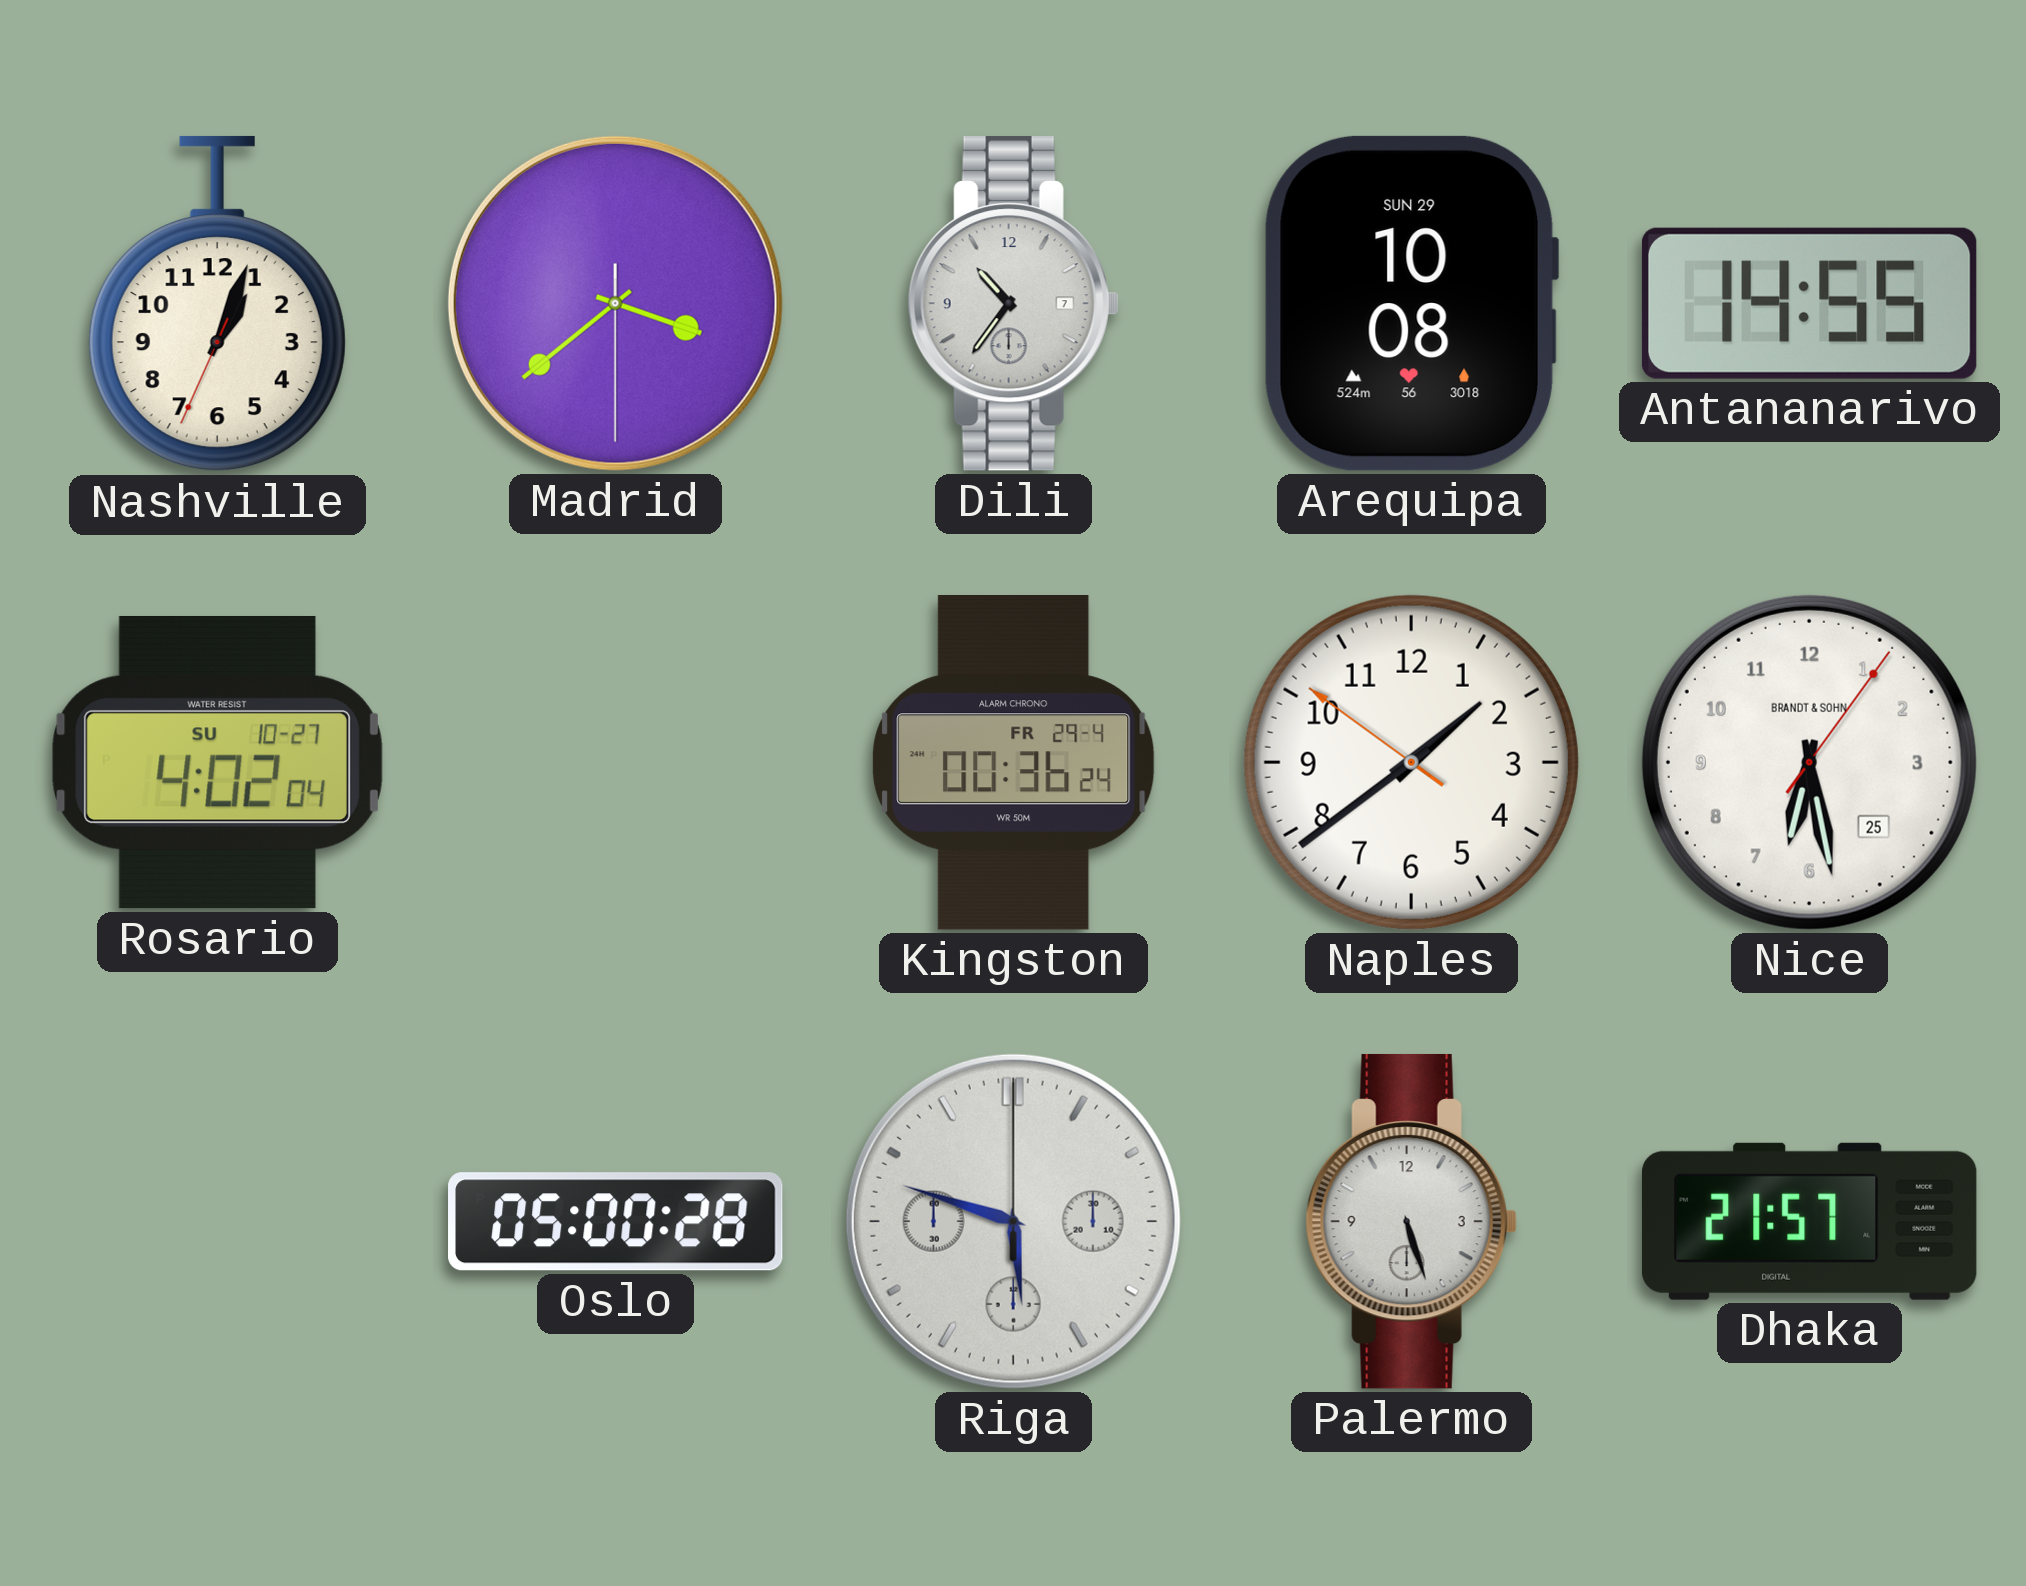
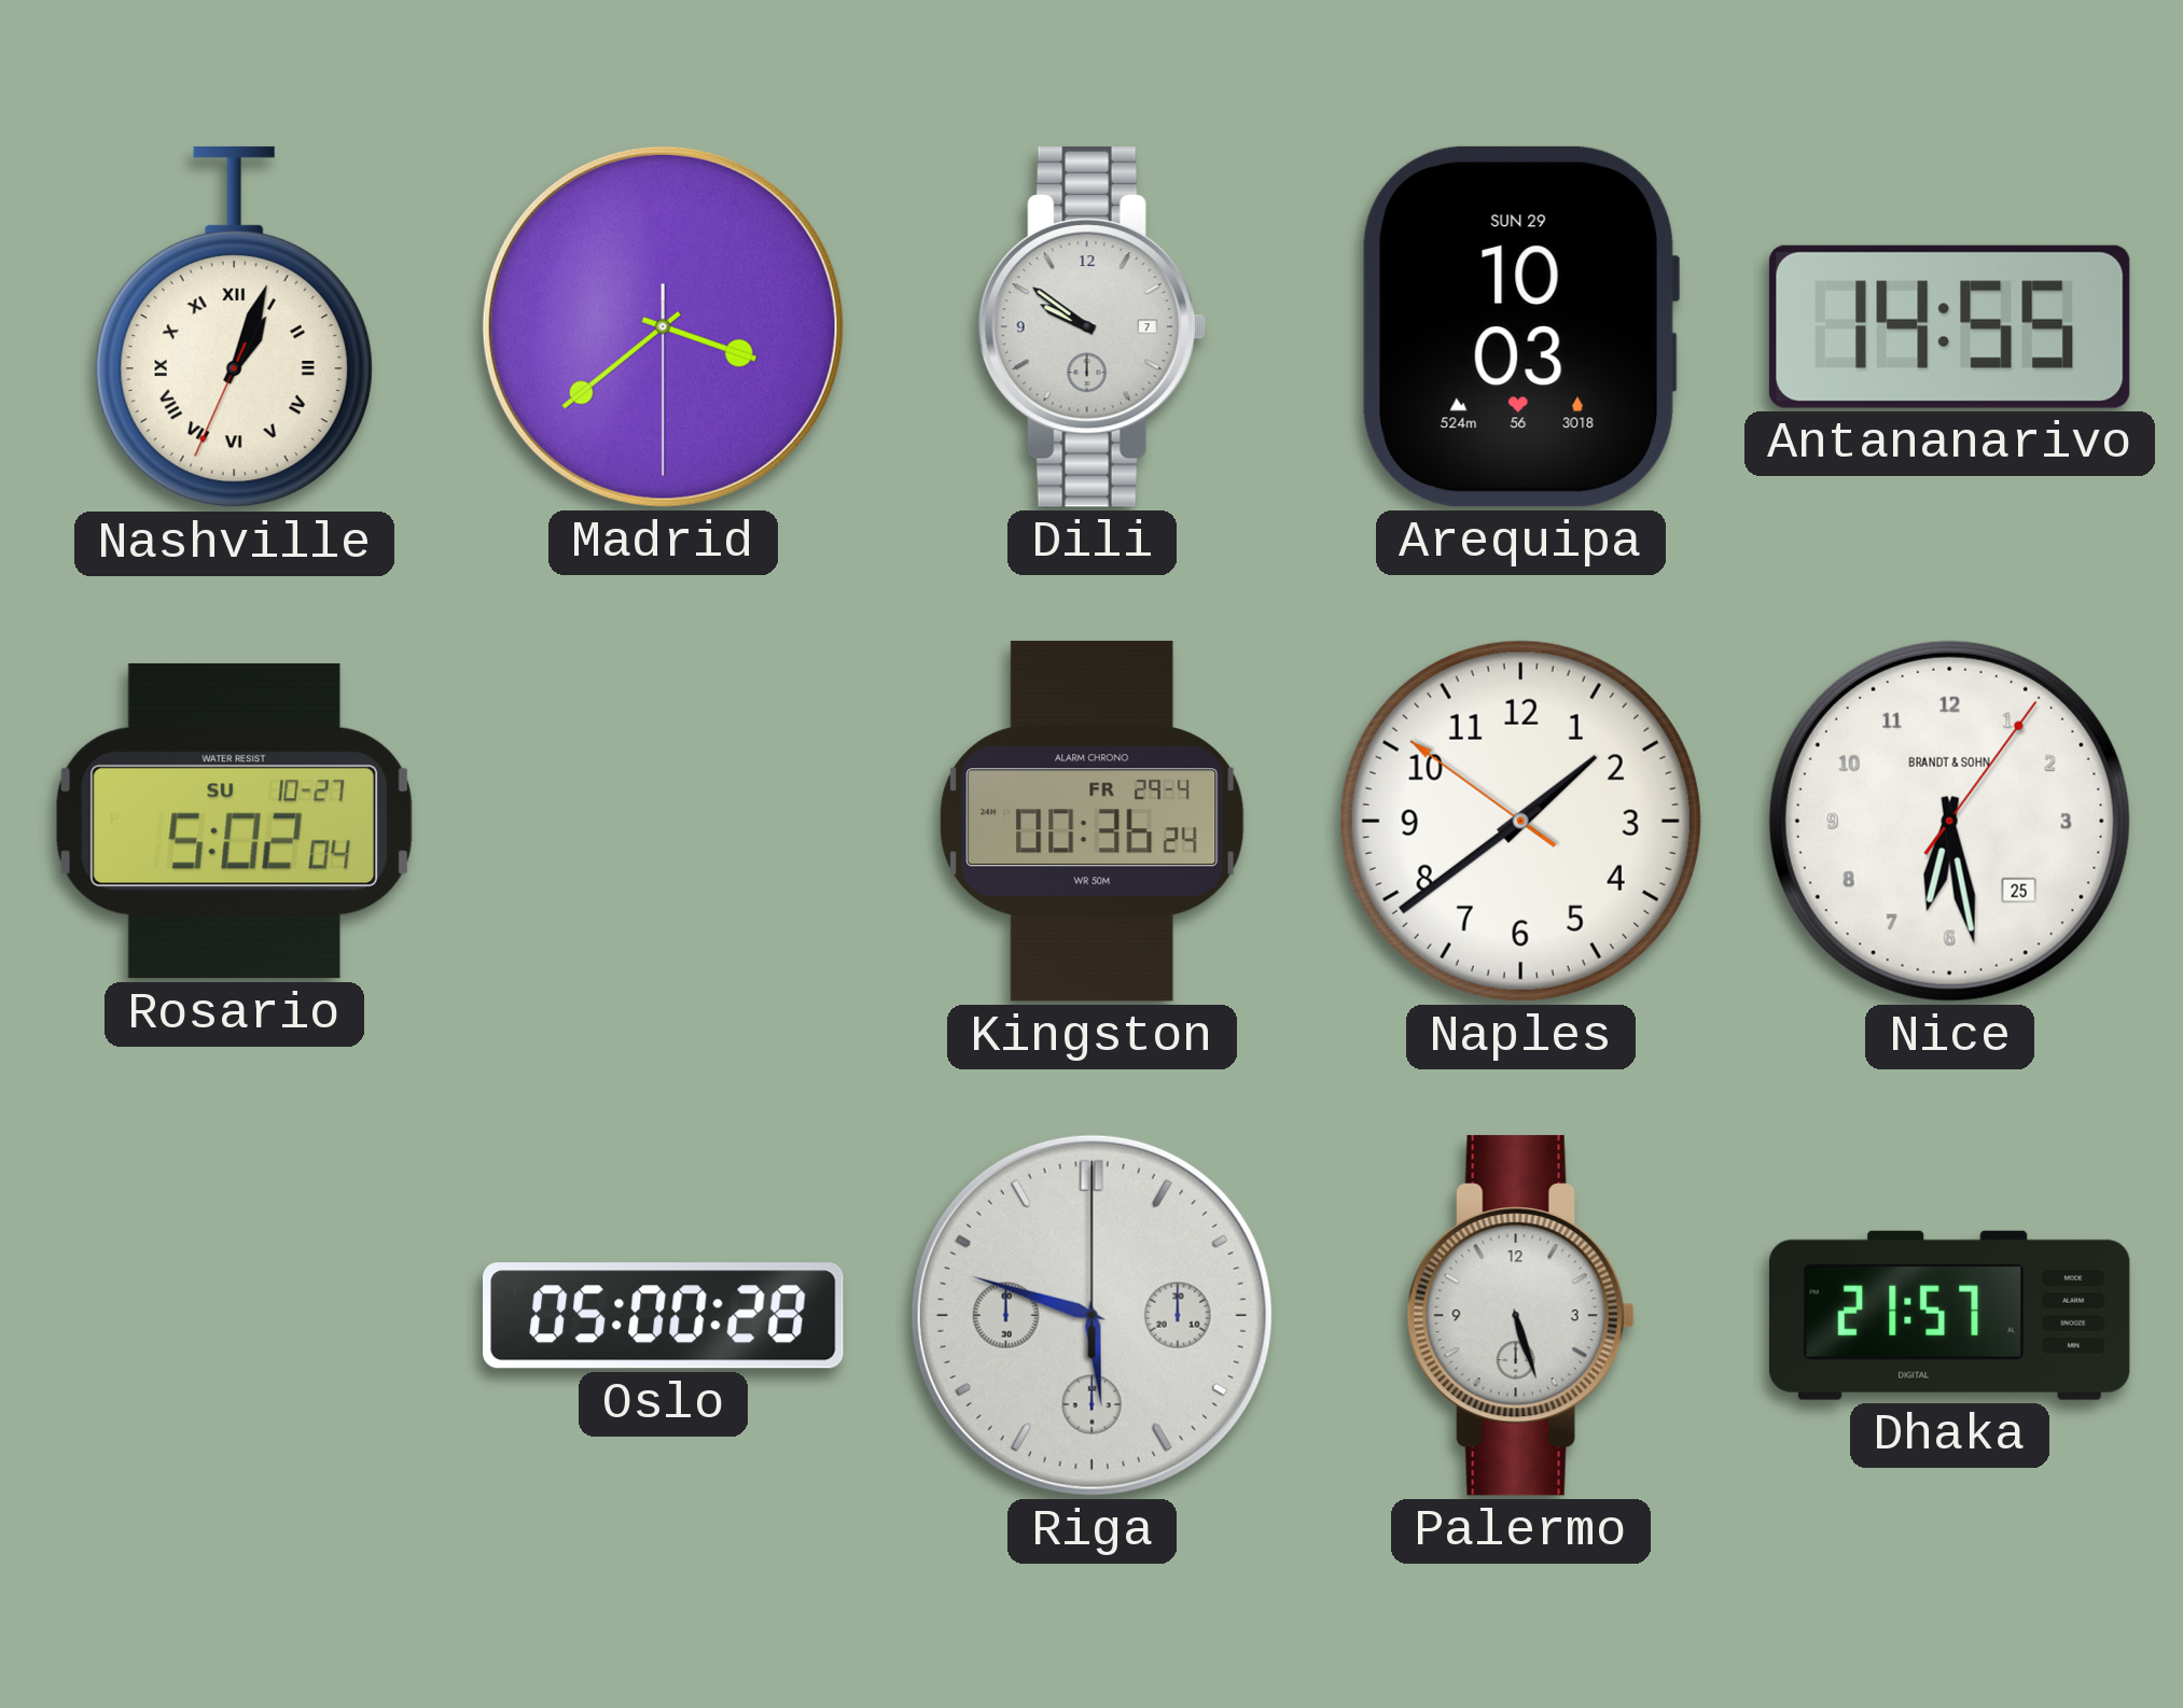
Nashville numerals: Arabic -> Roman
Dili: 10:36 -> 9:51
Arequipa: 10:08 -> 10:03
Rosario: 4:02 -> 5:02
